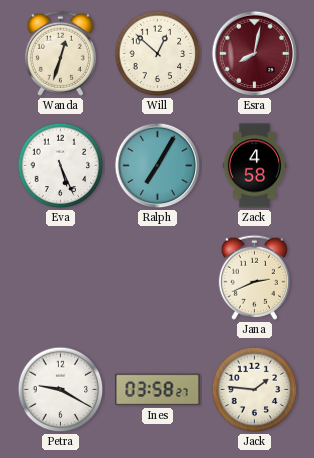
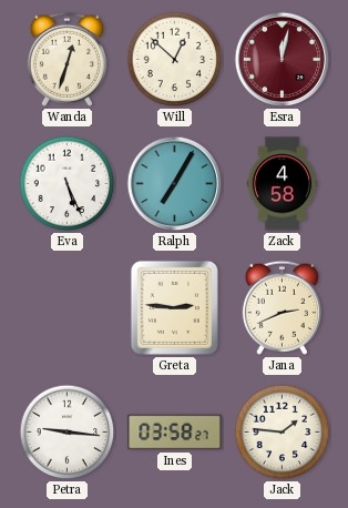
Esra: 8:02 -> 12:02
Greta: none -> 2:46
Petra: 9:20 -> 9:16
